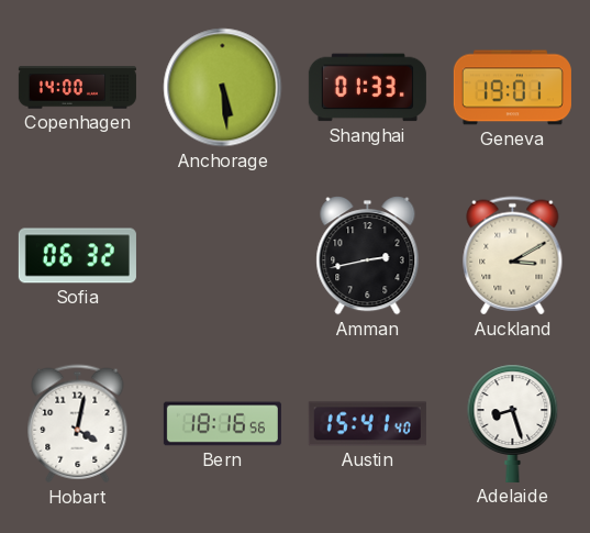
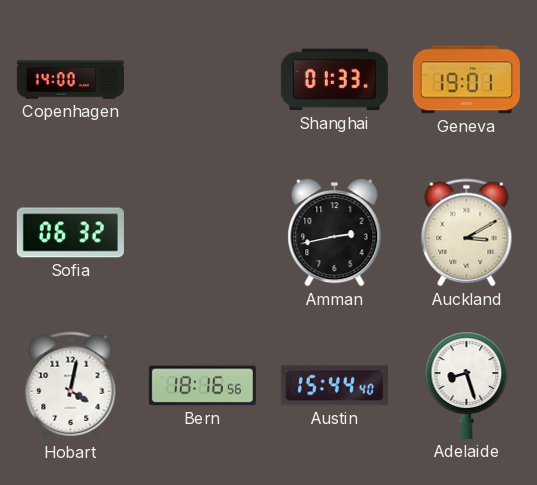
Anchorage: 5:29 -> none
Austin: 15:41 -> 15:44
